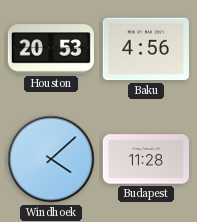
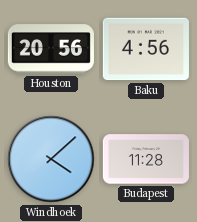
Houston: 20:53 -> 20:56
